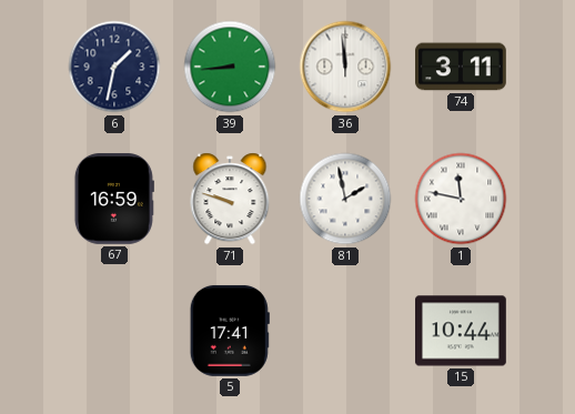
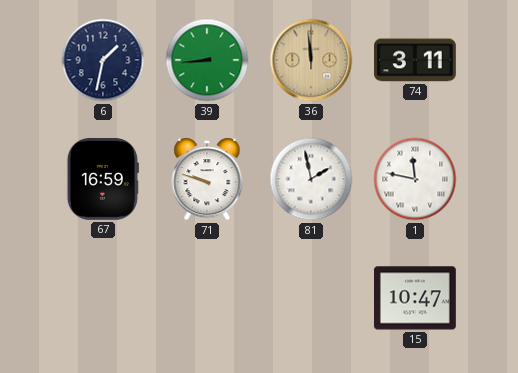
36 dial: white -> champagne
5: 17:41 -> none
15: 10:44 -> 10:47
